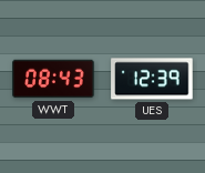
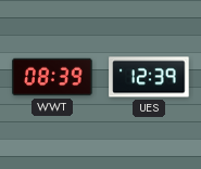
WWT: 08:43 -> 08:39
